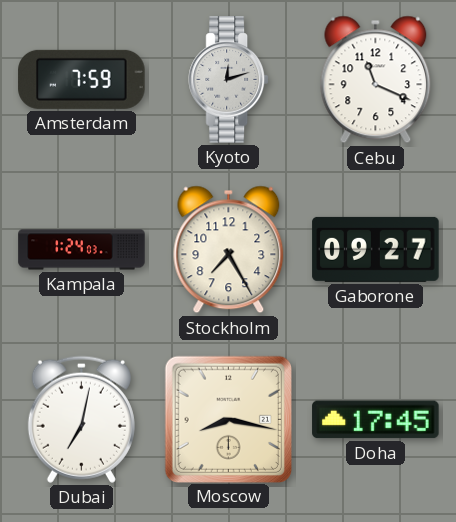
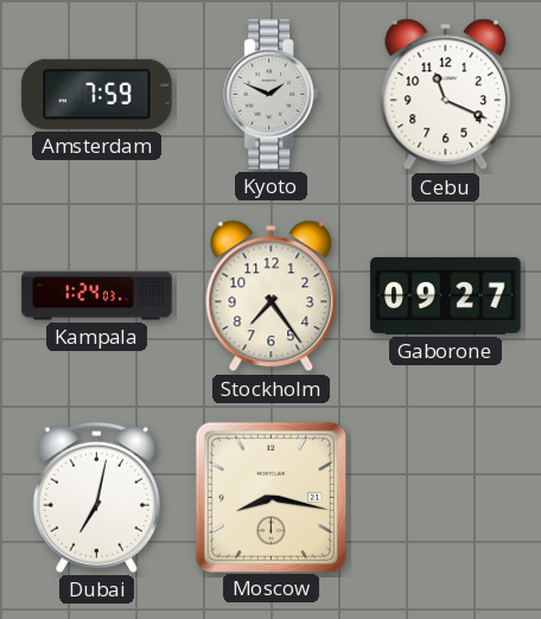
Kyoto: 12:12 -> 1:49
Stockholm: 7:25 -> 7:24
Doha: 17:45 -> none
